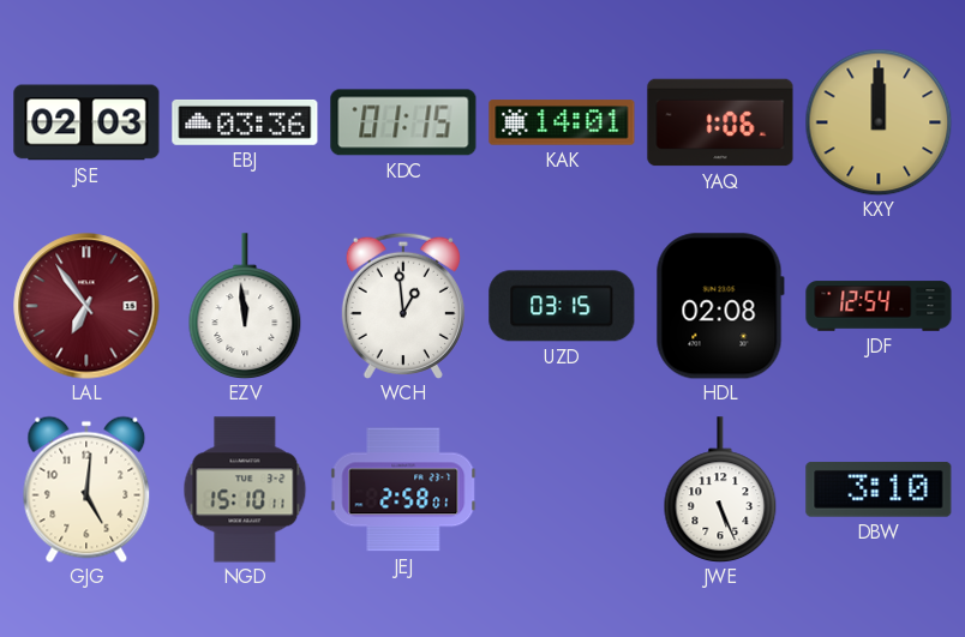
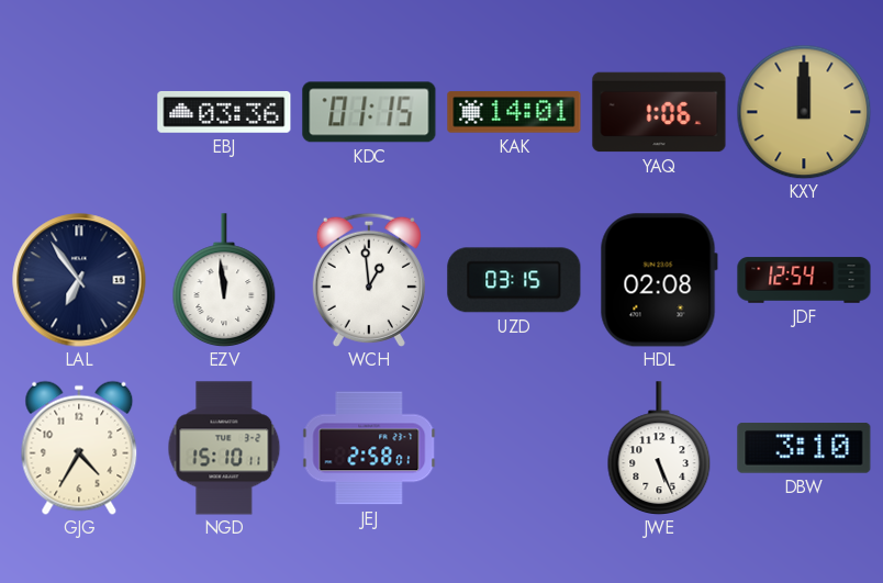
JSE: 02:03 -> none
LAL dial: burgundy -> navy
GJG: 5:01 -> 4:35
